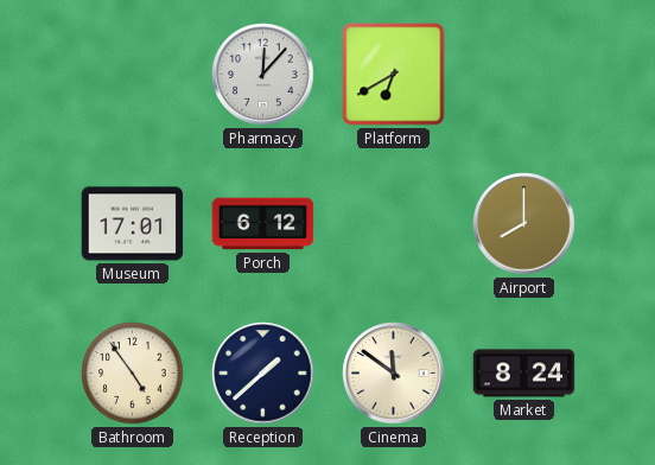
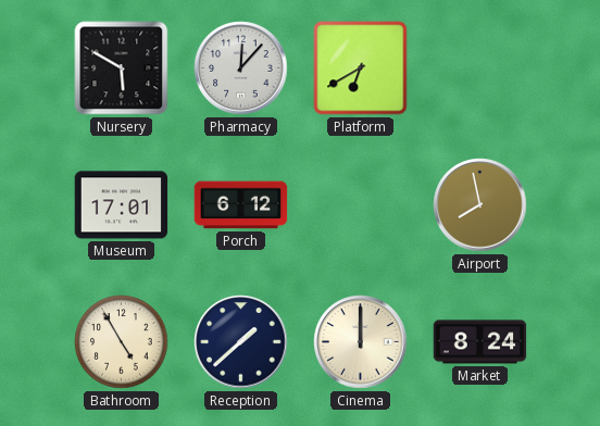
Nursery: none -> 5:50
Airport: 8:00 -> 7:58
Bathroom: 4:54 -> 4:55
Cinema: 11:51 -> 12:00
